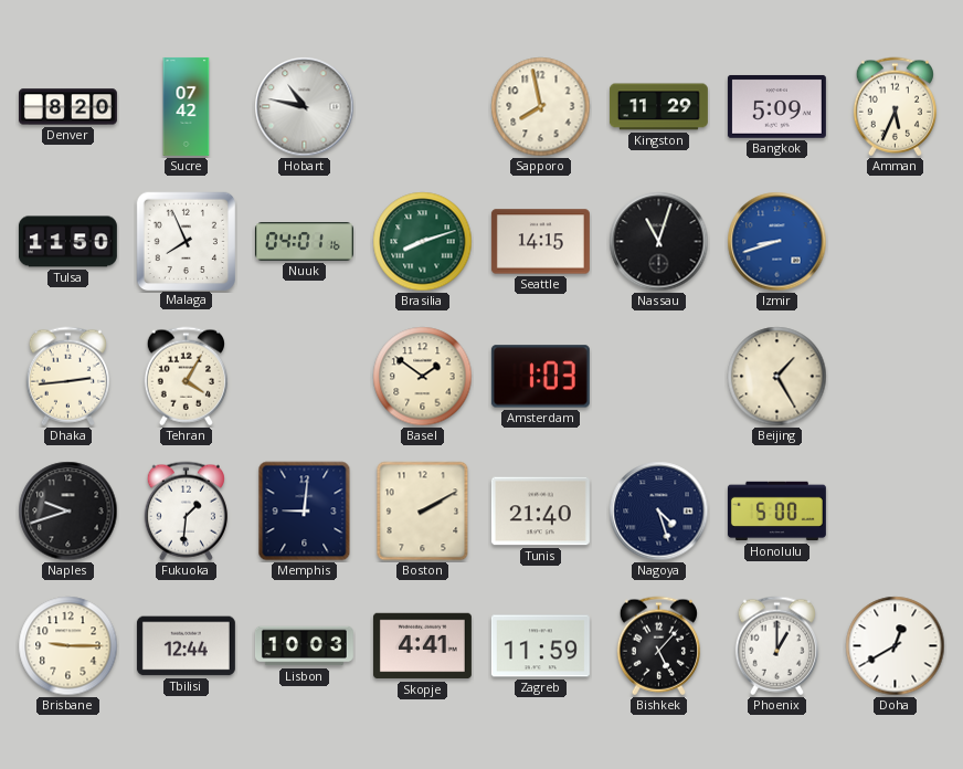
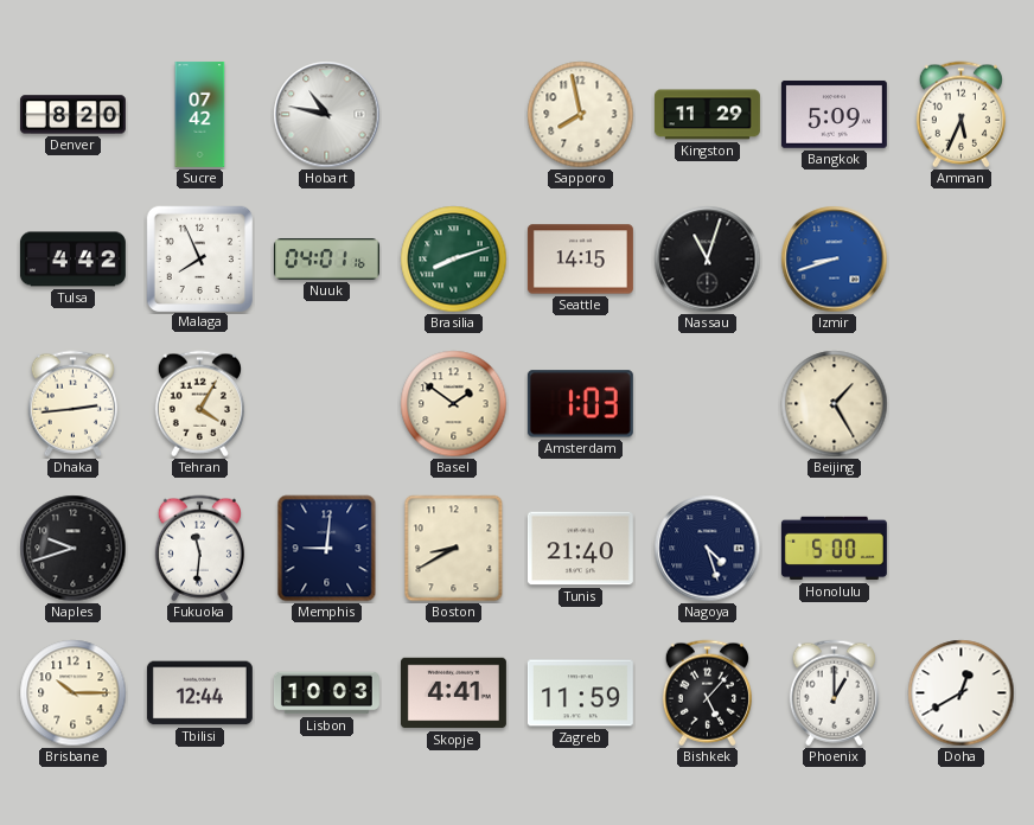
Tulsa: 11:50 -> 4:42
Fukuoka: 1:31 -> 11:31
Boston: 2:10 -> 8:40
Brisbane: 9:15 -> 10:15
